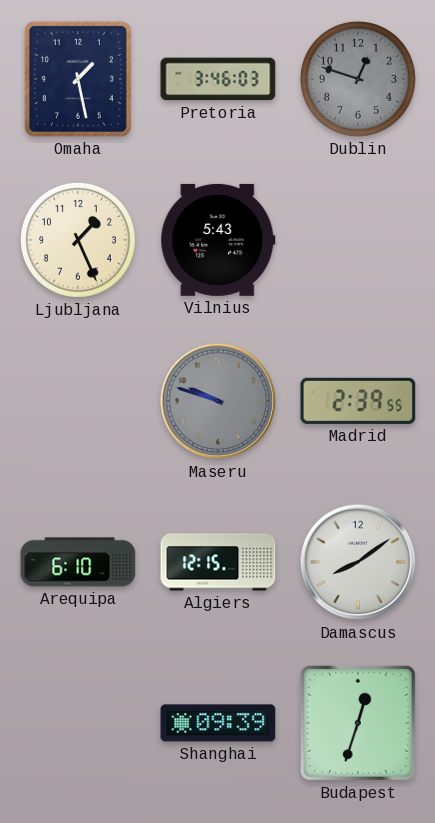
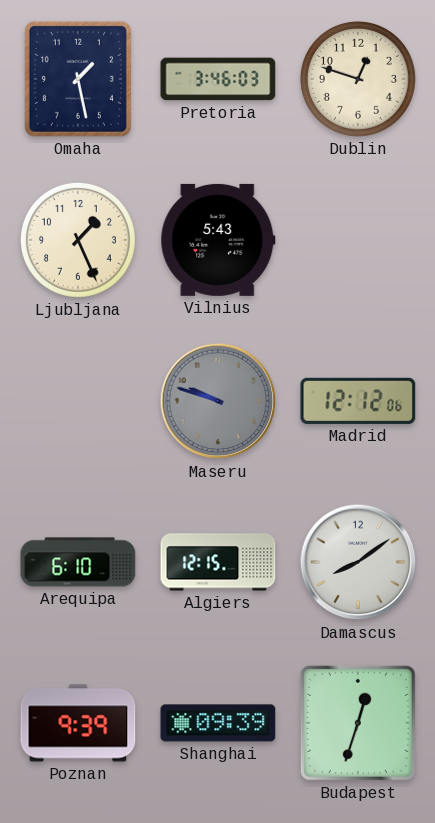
Dublin dial: grey -> cream
Madrid: 2:39 -> 12:12
Poznan: none -> 9:39
